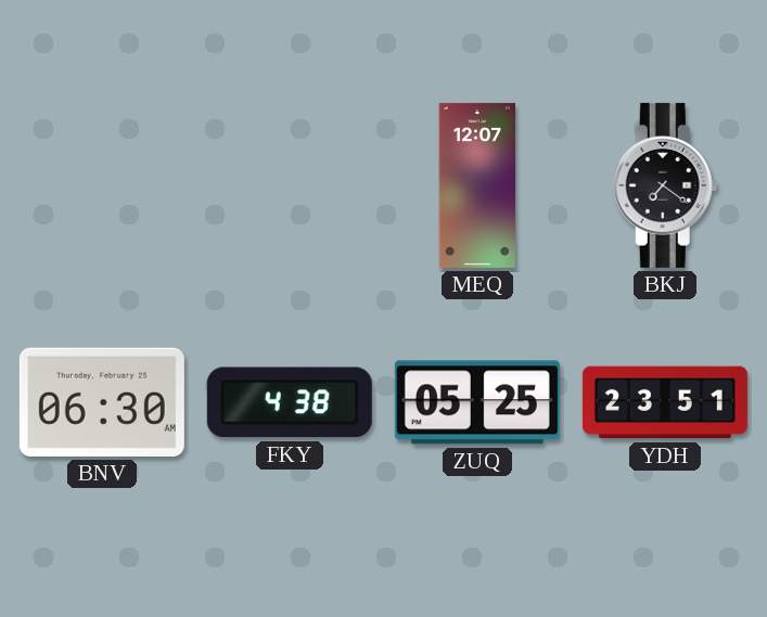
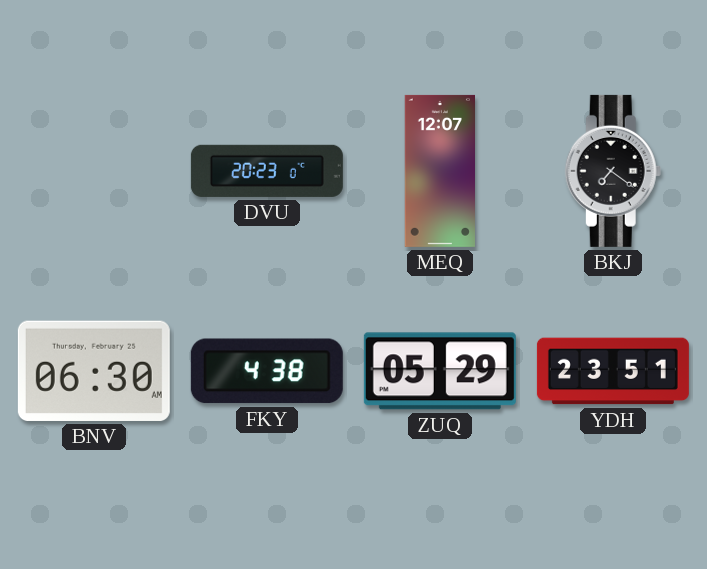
DVU: none -> 20:23
ZUQ: 05:25 -> 05:29
